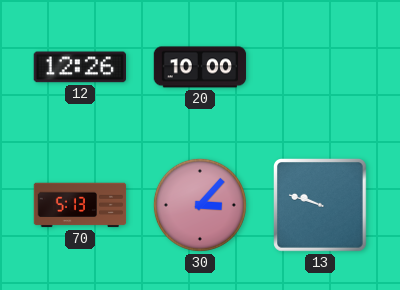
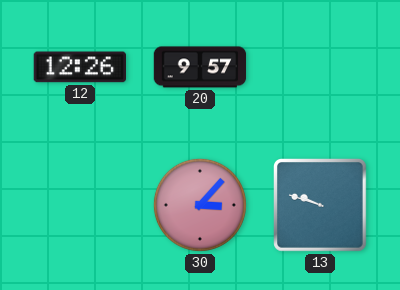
20: 10:00 -> 9:57
70: 5:13 -> none
